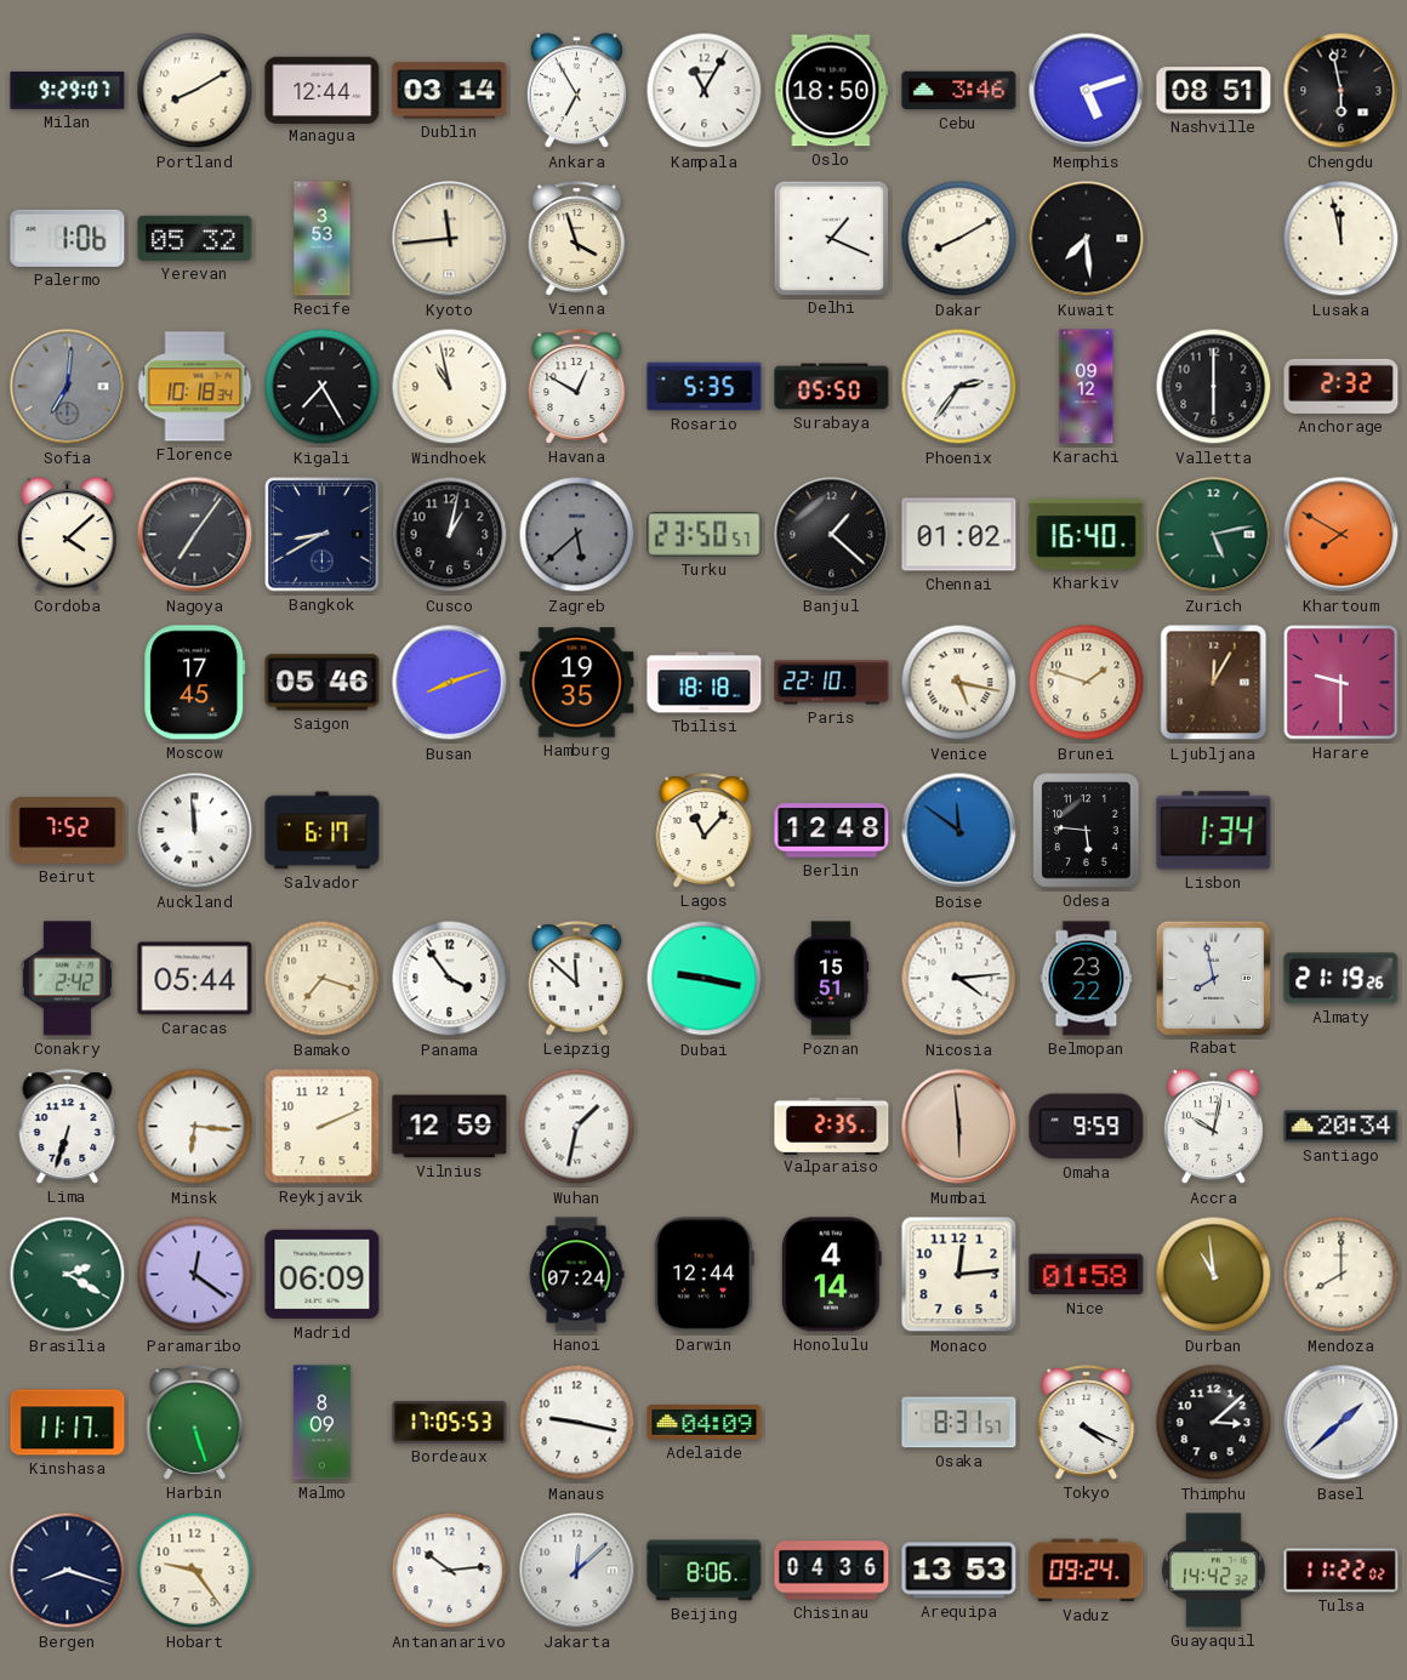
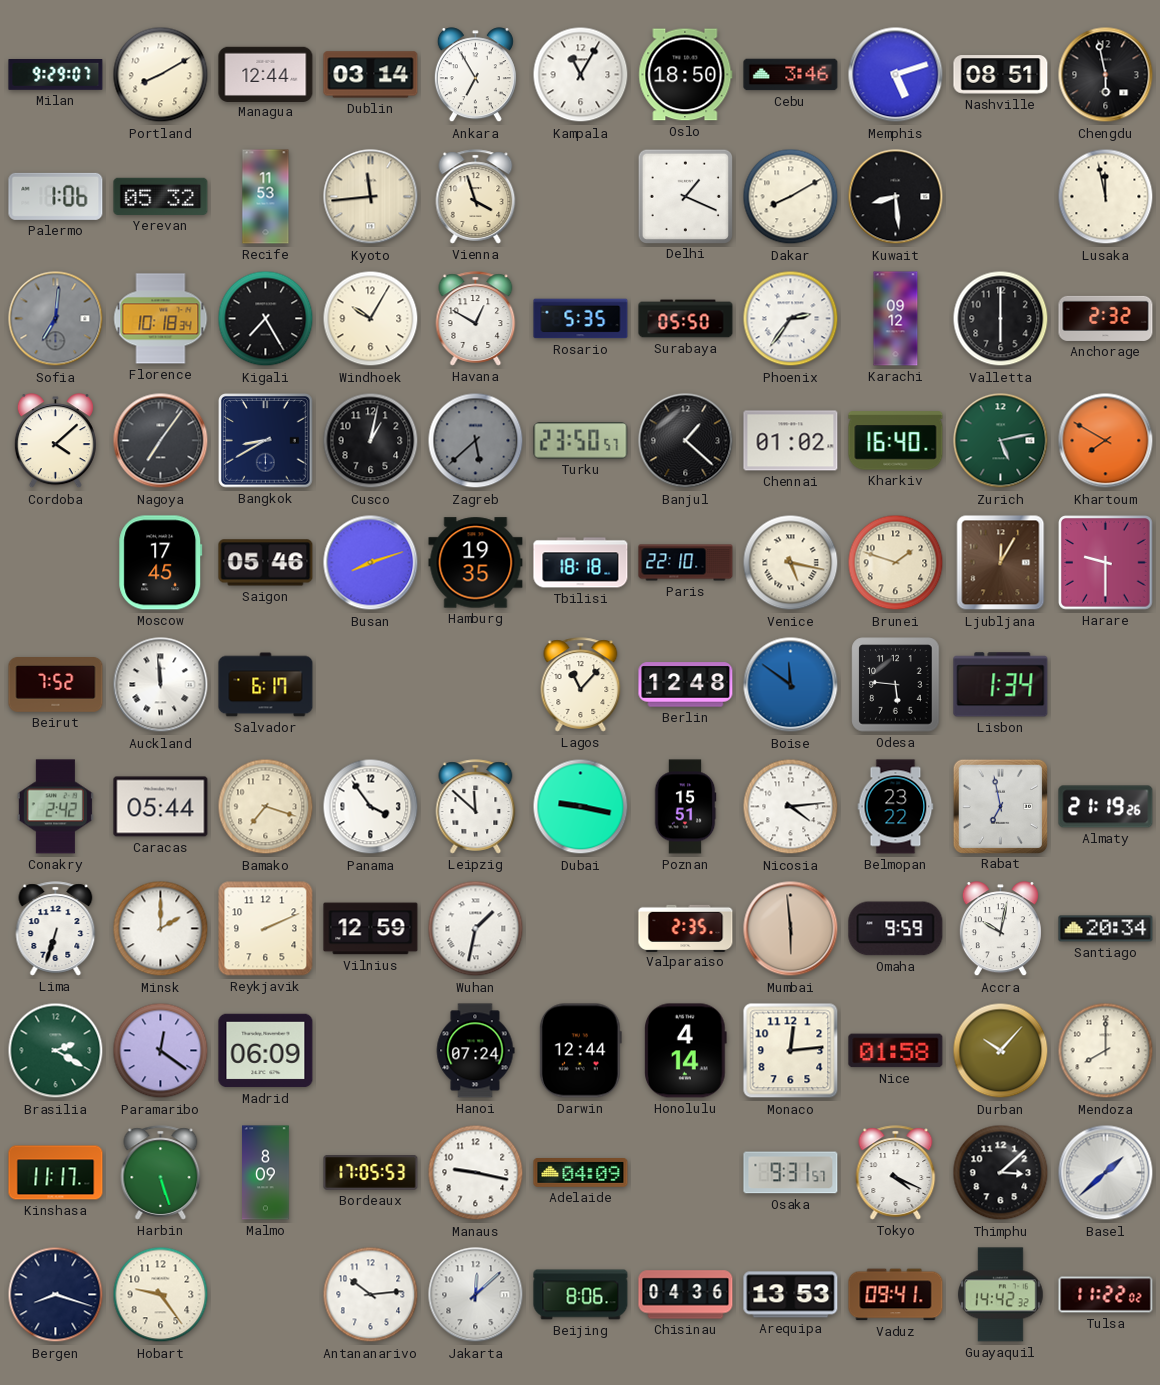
Recife: 3:53 -> 11:53
Kuwait: 7:29 -> 8:29
Windhoek: 10:58 -> 10:05
Rabat: 7:58 -> 6:58
Minsk: 6:16 -> 2:00
Durban: 10:59 -> 10:07
Osaka: 8:31 -> 9:31
Vaduz: 09:24 -> 09:41
